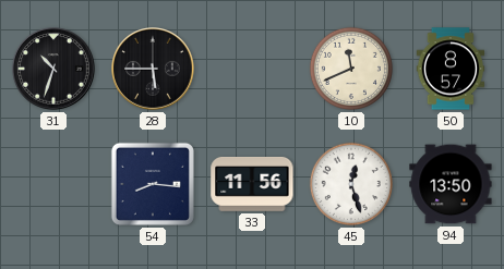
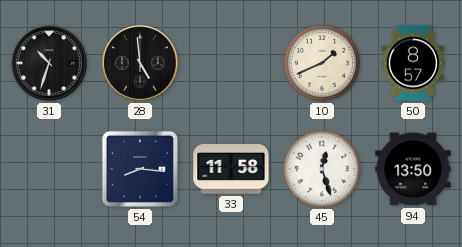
28: 5:45 -> 4:59
10: 11:41 -> 1:41
33: 11:56 -> 11:58
